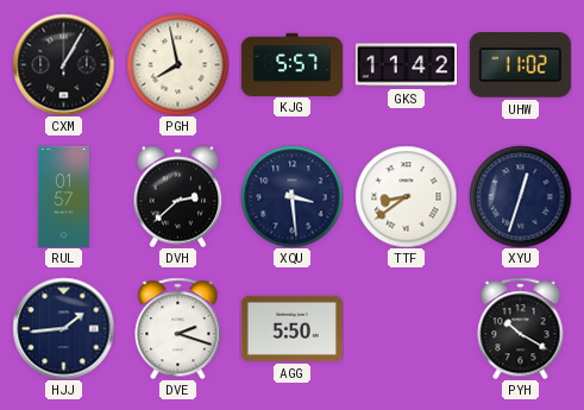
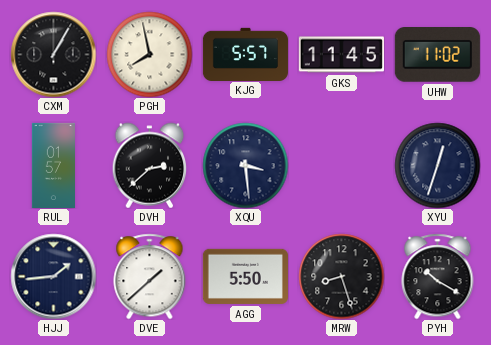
GKS: 11:42 -> 11:45
TTF: 8:39 -> none
DVE: 2:18 -> 1:38
MRW: none -> 8:27
